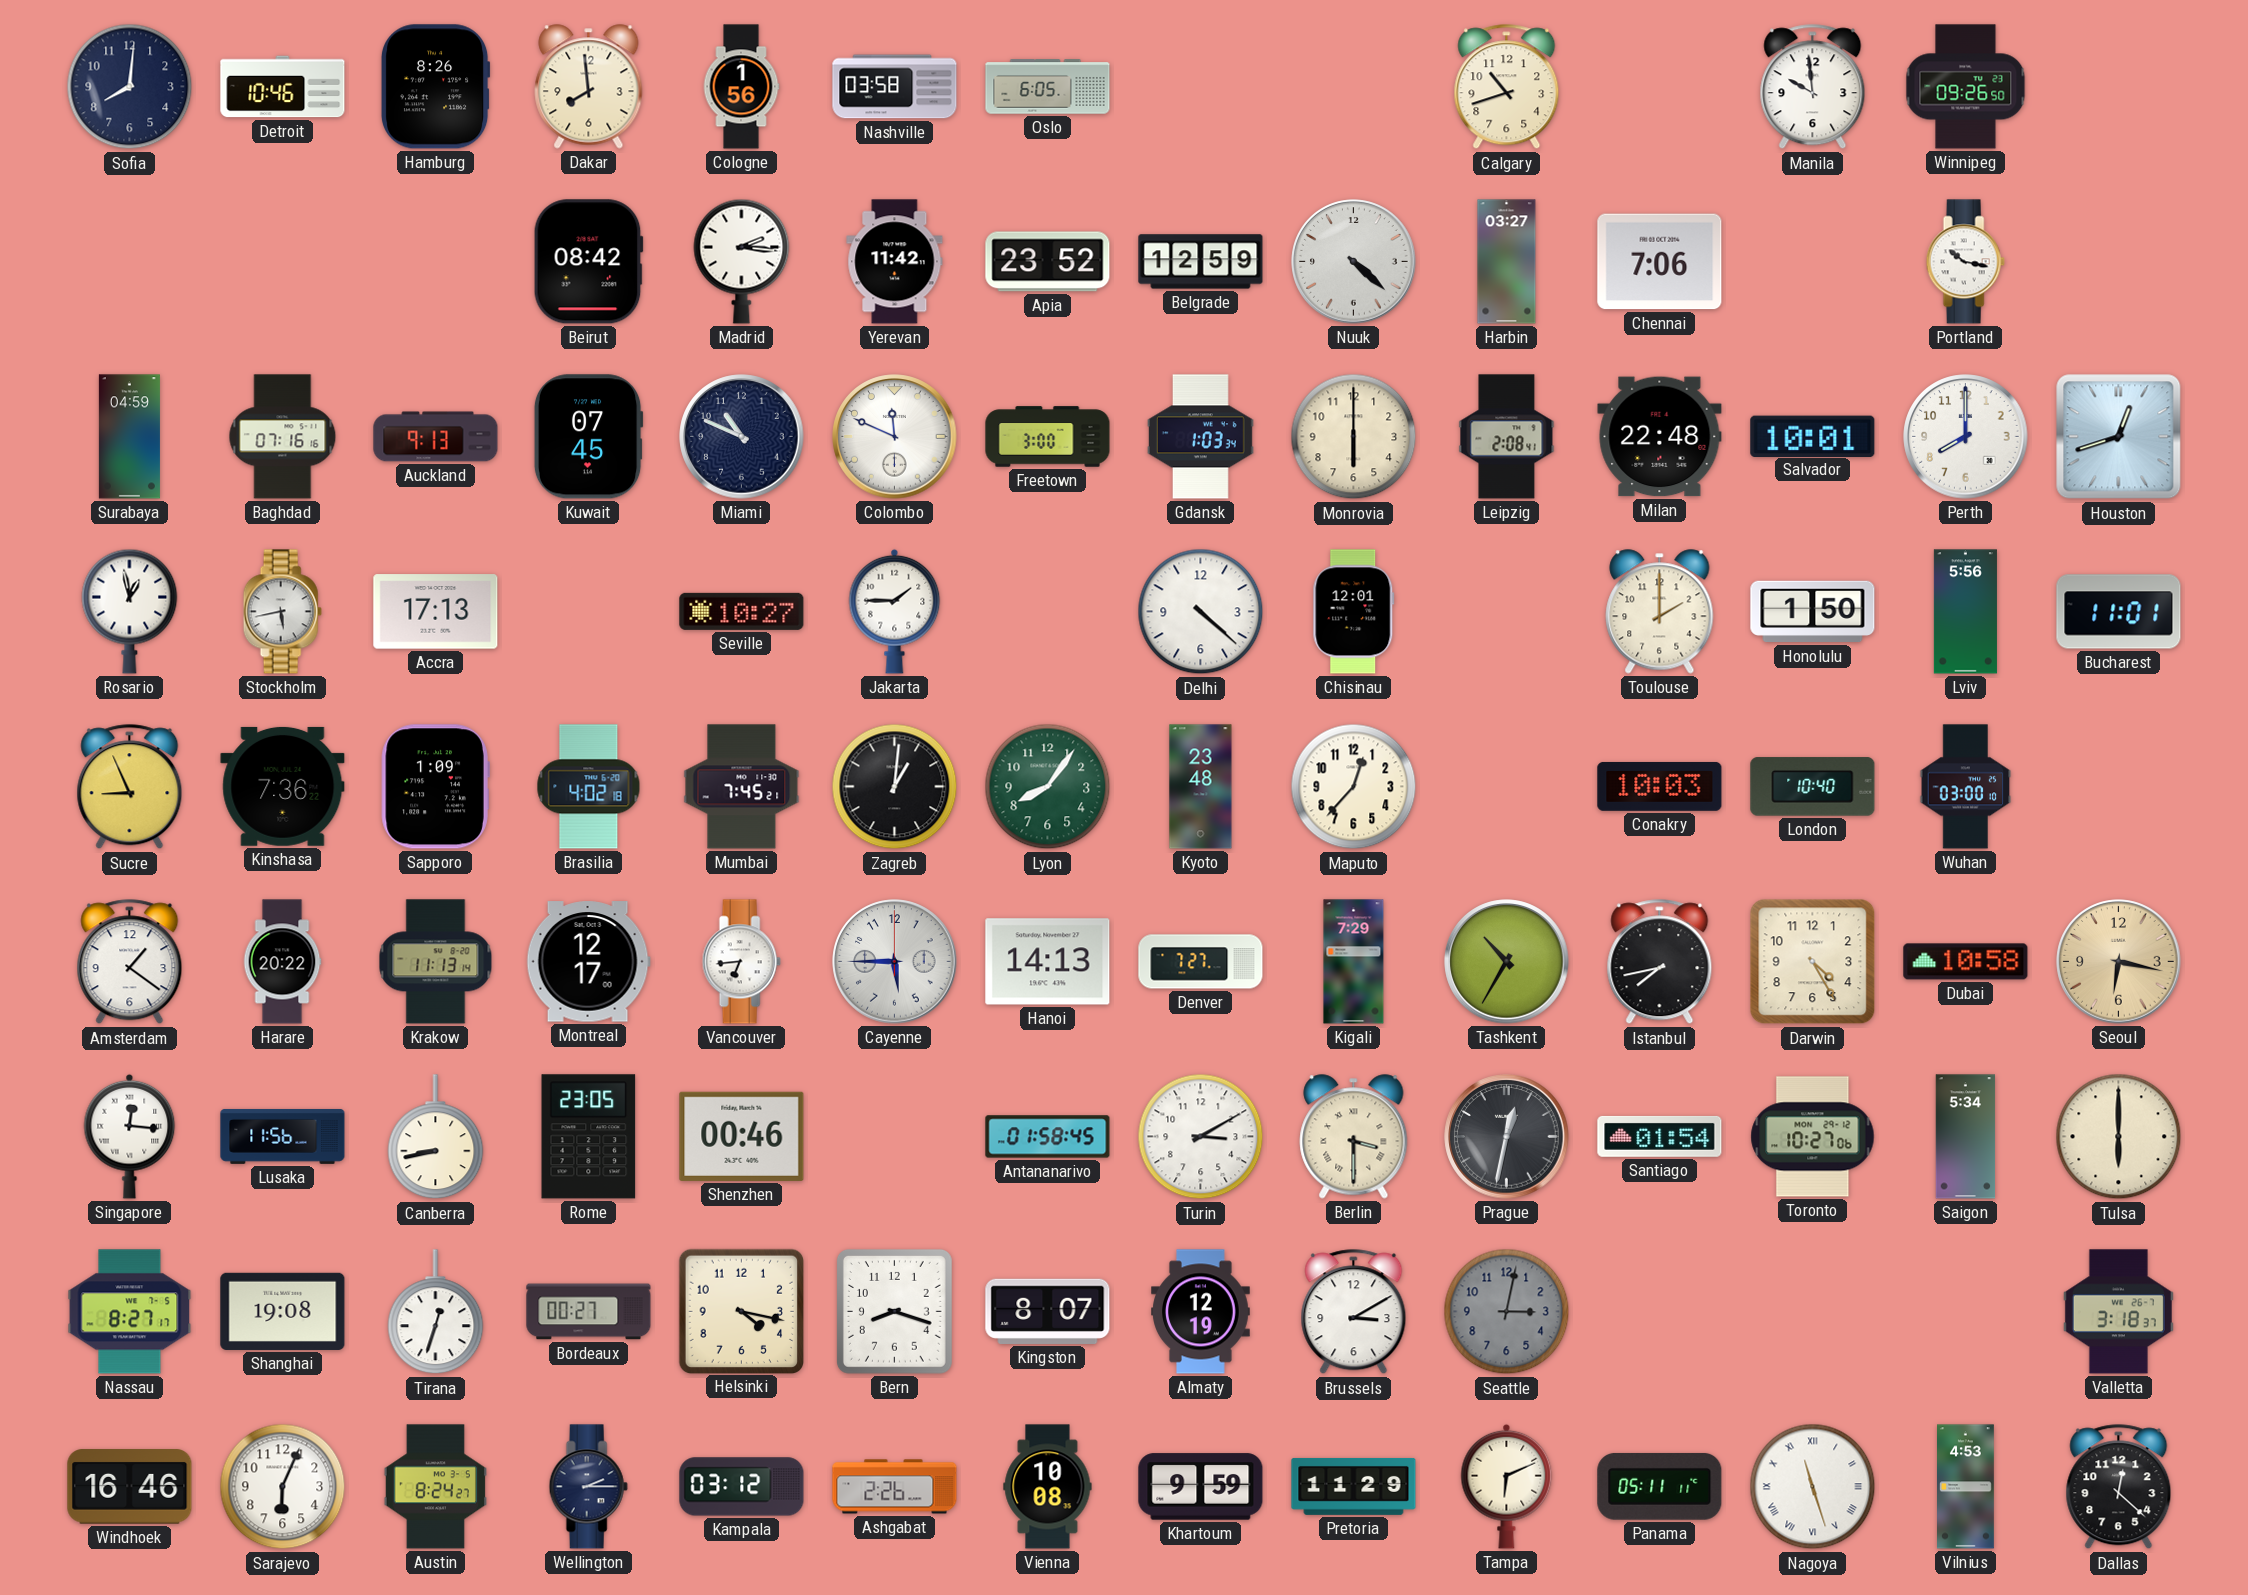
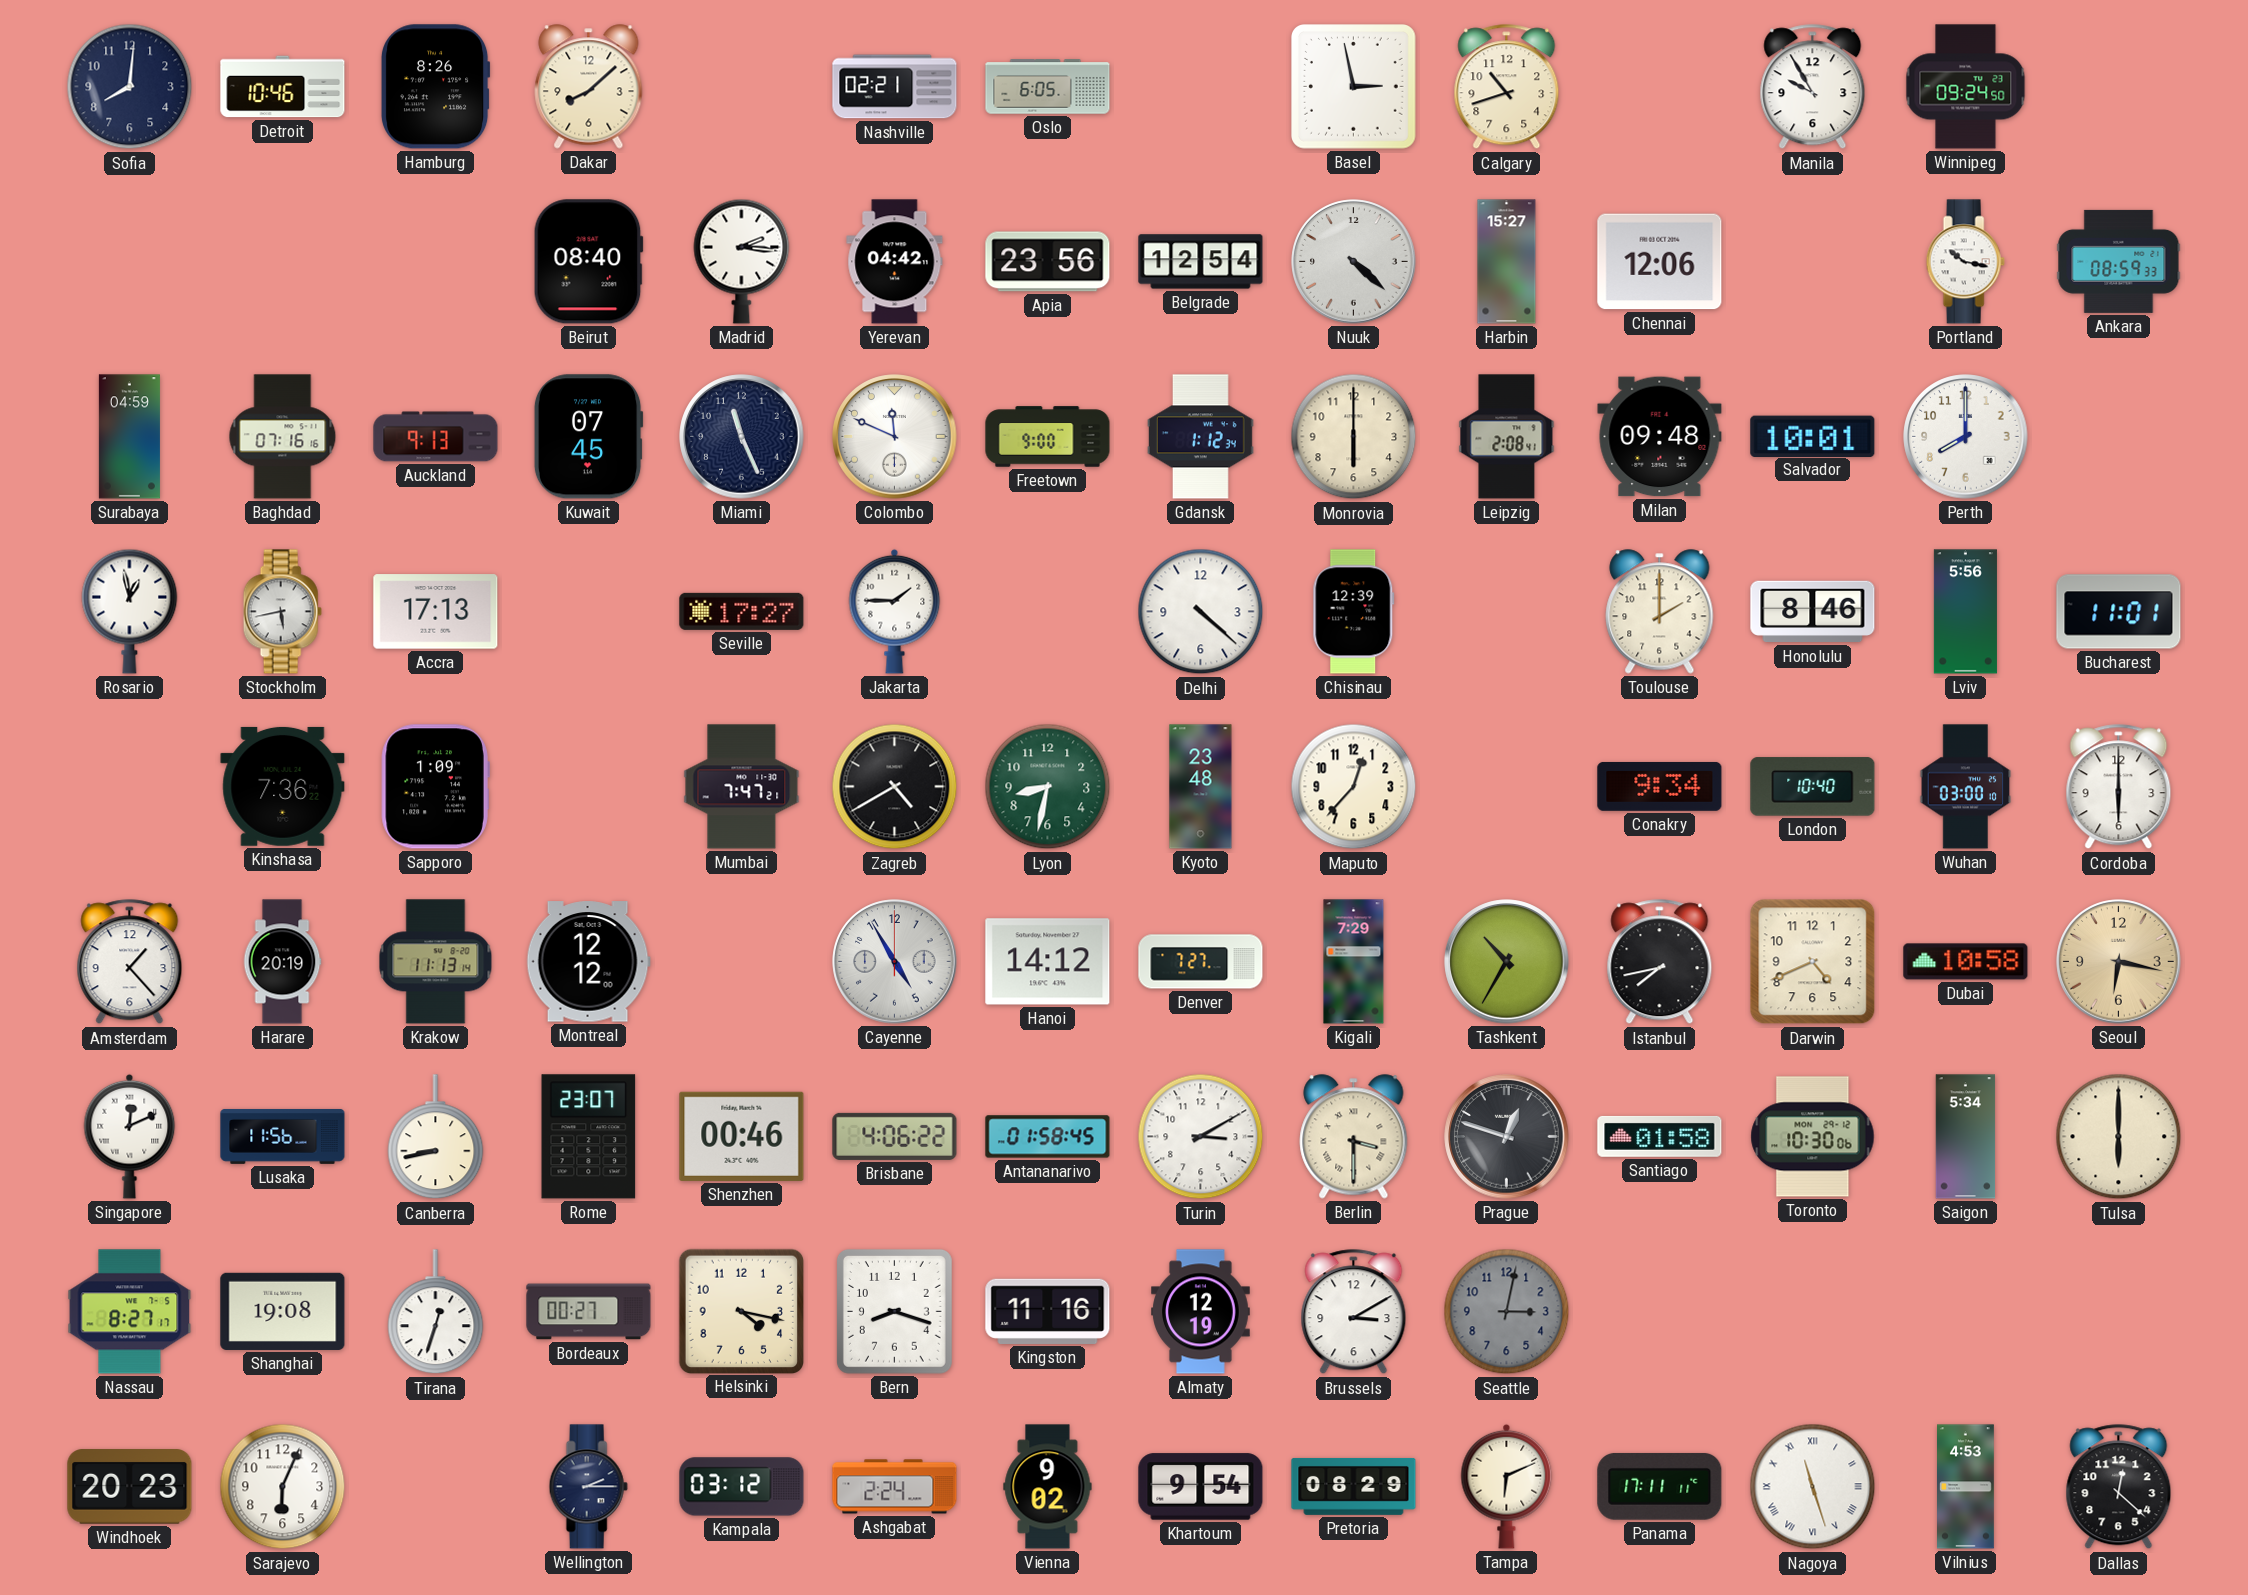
Dakar: 7:59 -> 8:08
Cologne: 1:56 -> none
Nashville: 03:58 -> 02:21
Basel: none -> 2:58
Manila: 9:59 -> 9:55
Winnipeg: 09:26 -> 09:24
Beirut: 08:42 -> 08:40
Yerevan: 11:42 -> 04:42
Apia: 23:52 -> 23:56
Belgrade: 12:59 -> 12:54
Harbin: 03:27 -> 15:27
Chennai: 7:06 -> 12:06
Ankara: none -> 08:59
Miami: 10:49 -> 11:26
Freetown: 3:00 -> 9:00
Gdansk: 1:03 -> 1:12
Milan: 22:48 -> 09:48
Houston: 12:42 -> none
Seville: 10:27 -> 17:27
Chisinau: 12:01 -> 12:39
Honolulu: 1:50 -> 8:46
Sucre: 8:56 -> none
Brasilia: 4:02 -> none
Mumbai: 7:45 -> 7:47
Zagreb: 1:01 -> 4:40
Lyon: 8:06 -> 8:32
Conakry: 10:03 -> 9:34
Cordoba: none -> 6:00
Amsterdam: 1:21 -> 1:23
Harare: 20:22 -> 20:19
Montreal: 12:17 -> 12:12
Vancouver: 6:44 -> none
Cayenne: 5:45 -> 4:55
Hanoi: 14:13 -> 14:12
Darwin: 4:25 -> 4:41
Singapore: 12:16 -> 12:11
Rome: 23:05 -> 23:07
Brisbane: none -> 4:06
Prague: 12:32 -> 12:48
Santiago: 01:54 -> 01:58
Toronto: 10:27 -> 10:30
Kingston: 8:07 -> 11:16
Valletta: 3:18 -> none
Windhoek: 16:46 -> 20:23
Austin: 8:24 -> none
Ashgabat: 2:26 -> 2:24
Vienna: 10:08 -> 9:02
Khartoum: 9:59 -> 9:54
Pretoria: 11:29 -> 08:29
Panama: 05:11 -> 17:11
